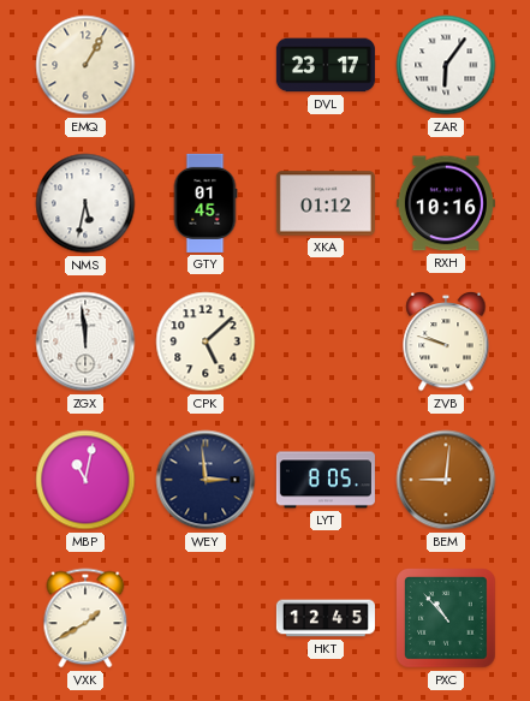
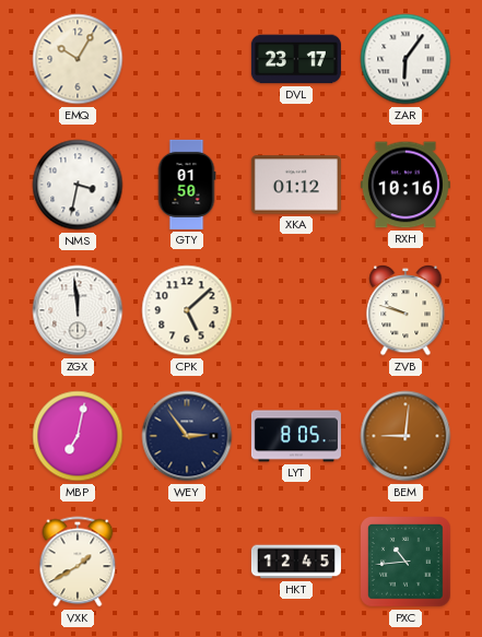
EMQ: 1:05 -> 10:05
NMS: 5:32 -> 3:32
GTY: 01:45 -> 01:50
MBP: 11:02 -> 7:02
WEY: 2:59 -> 2:54
PXC: 10:53 -> 10:44
